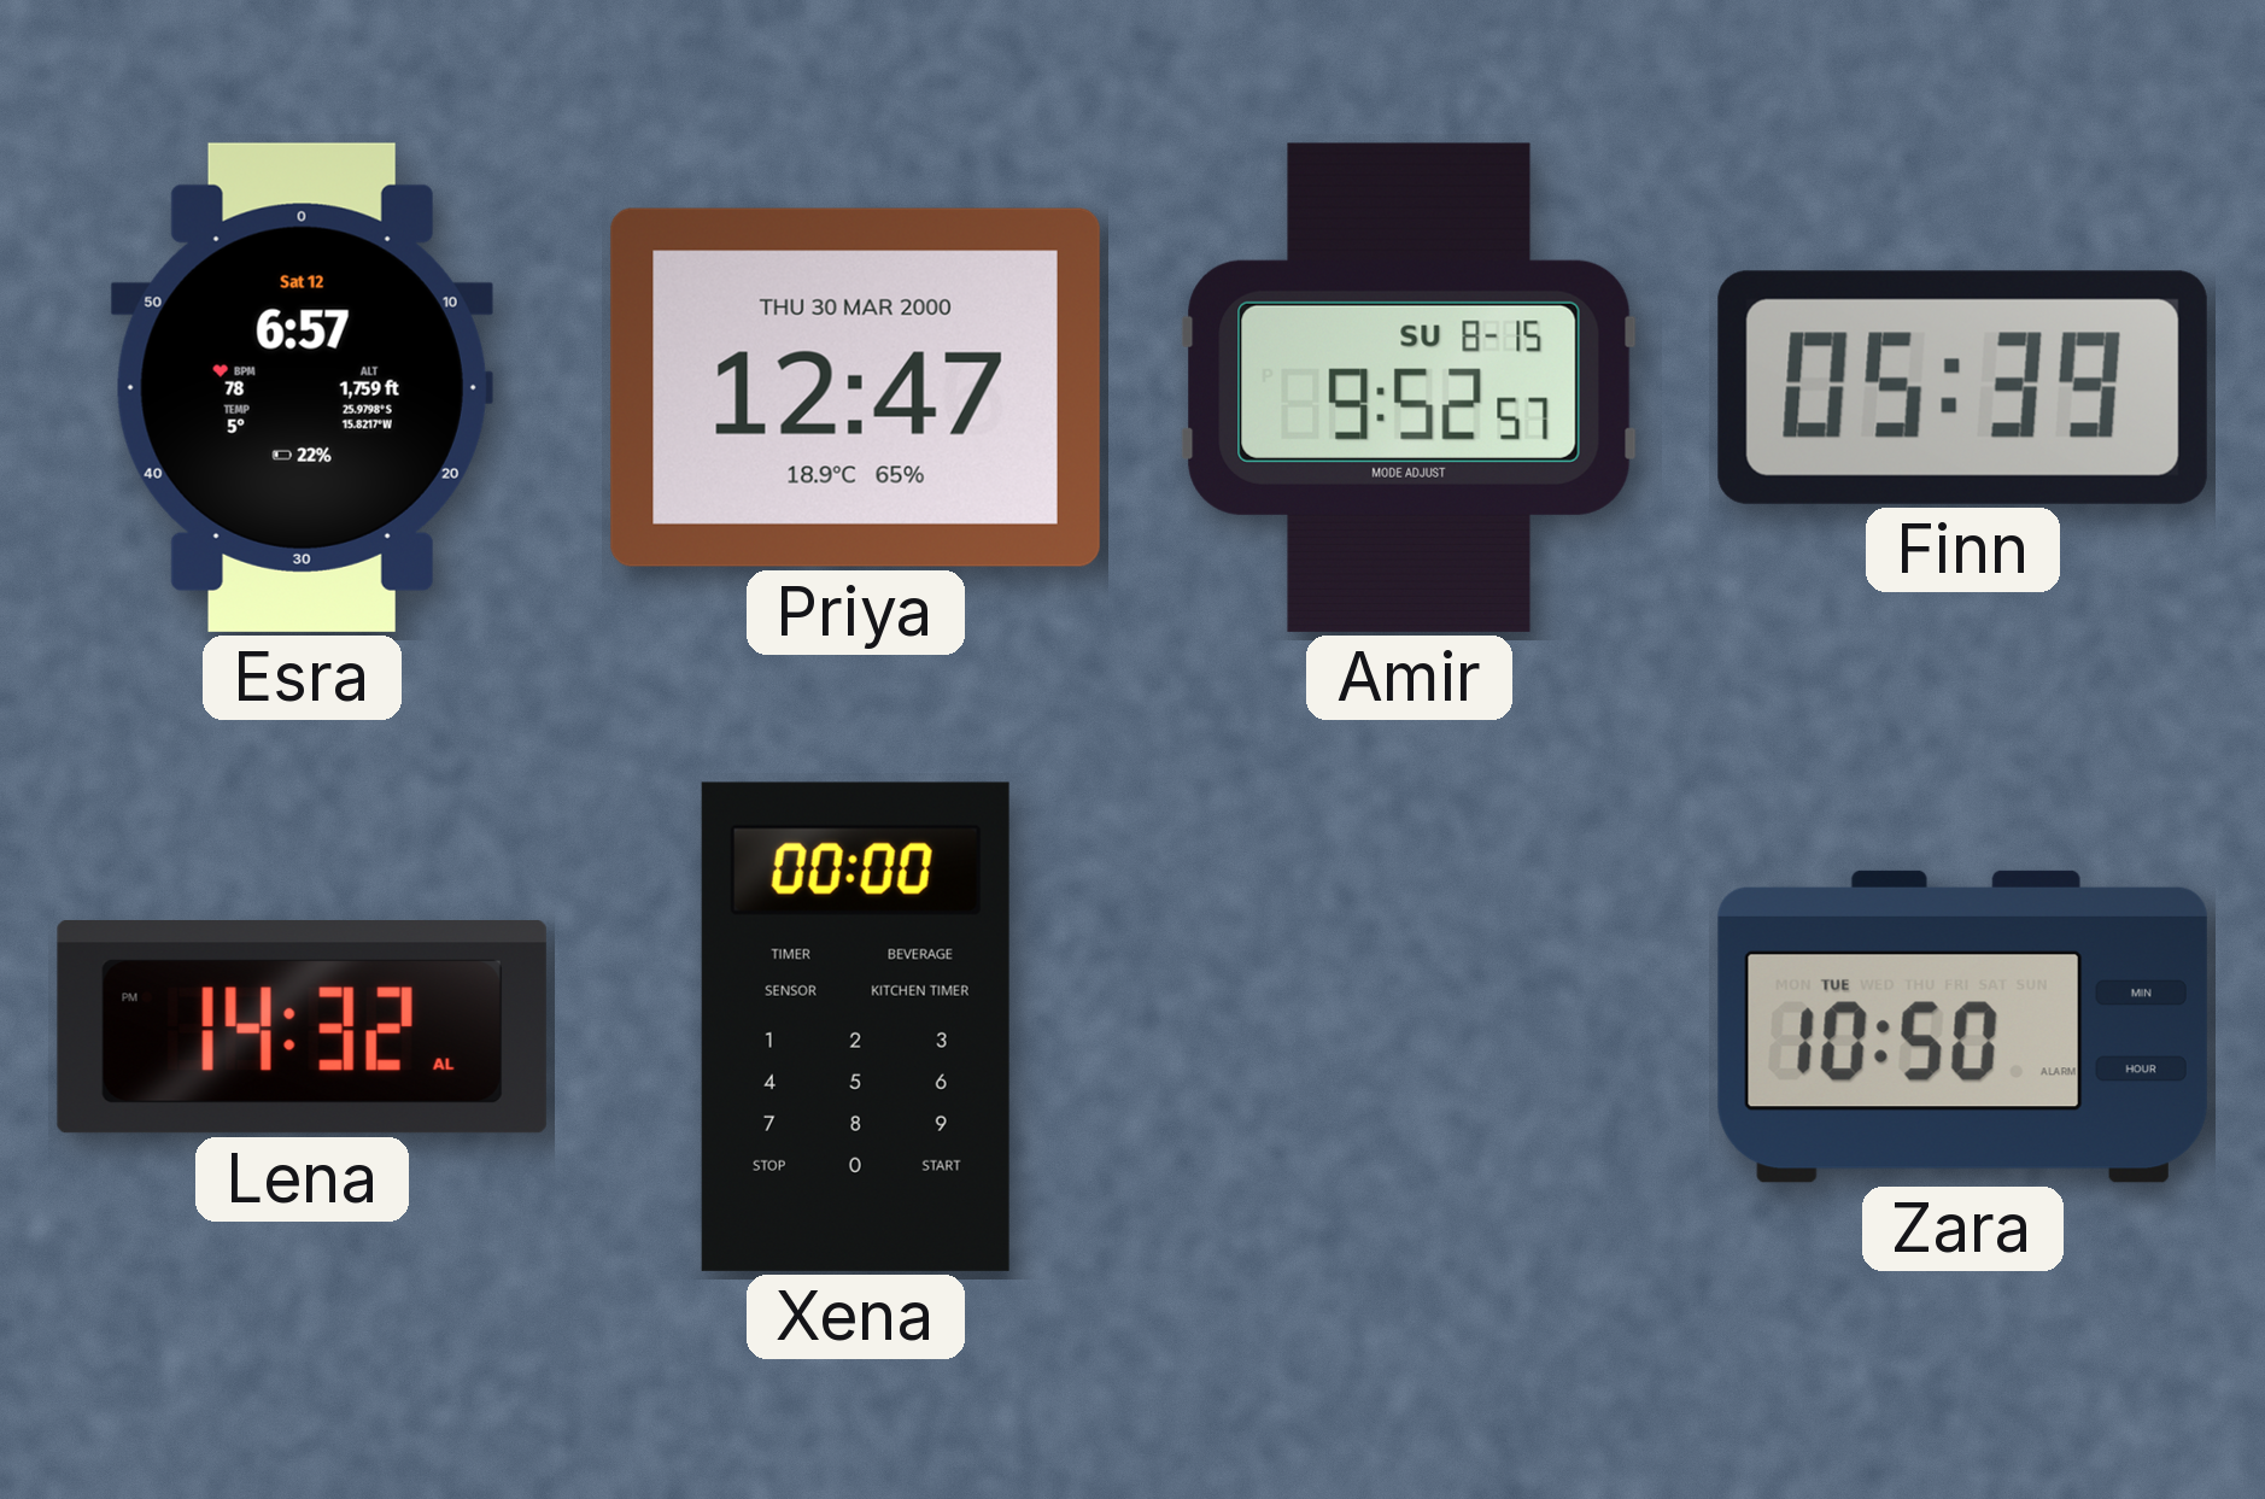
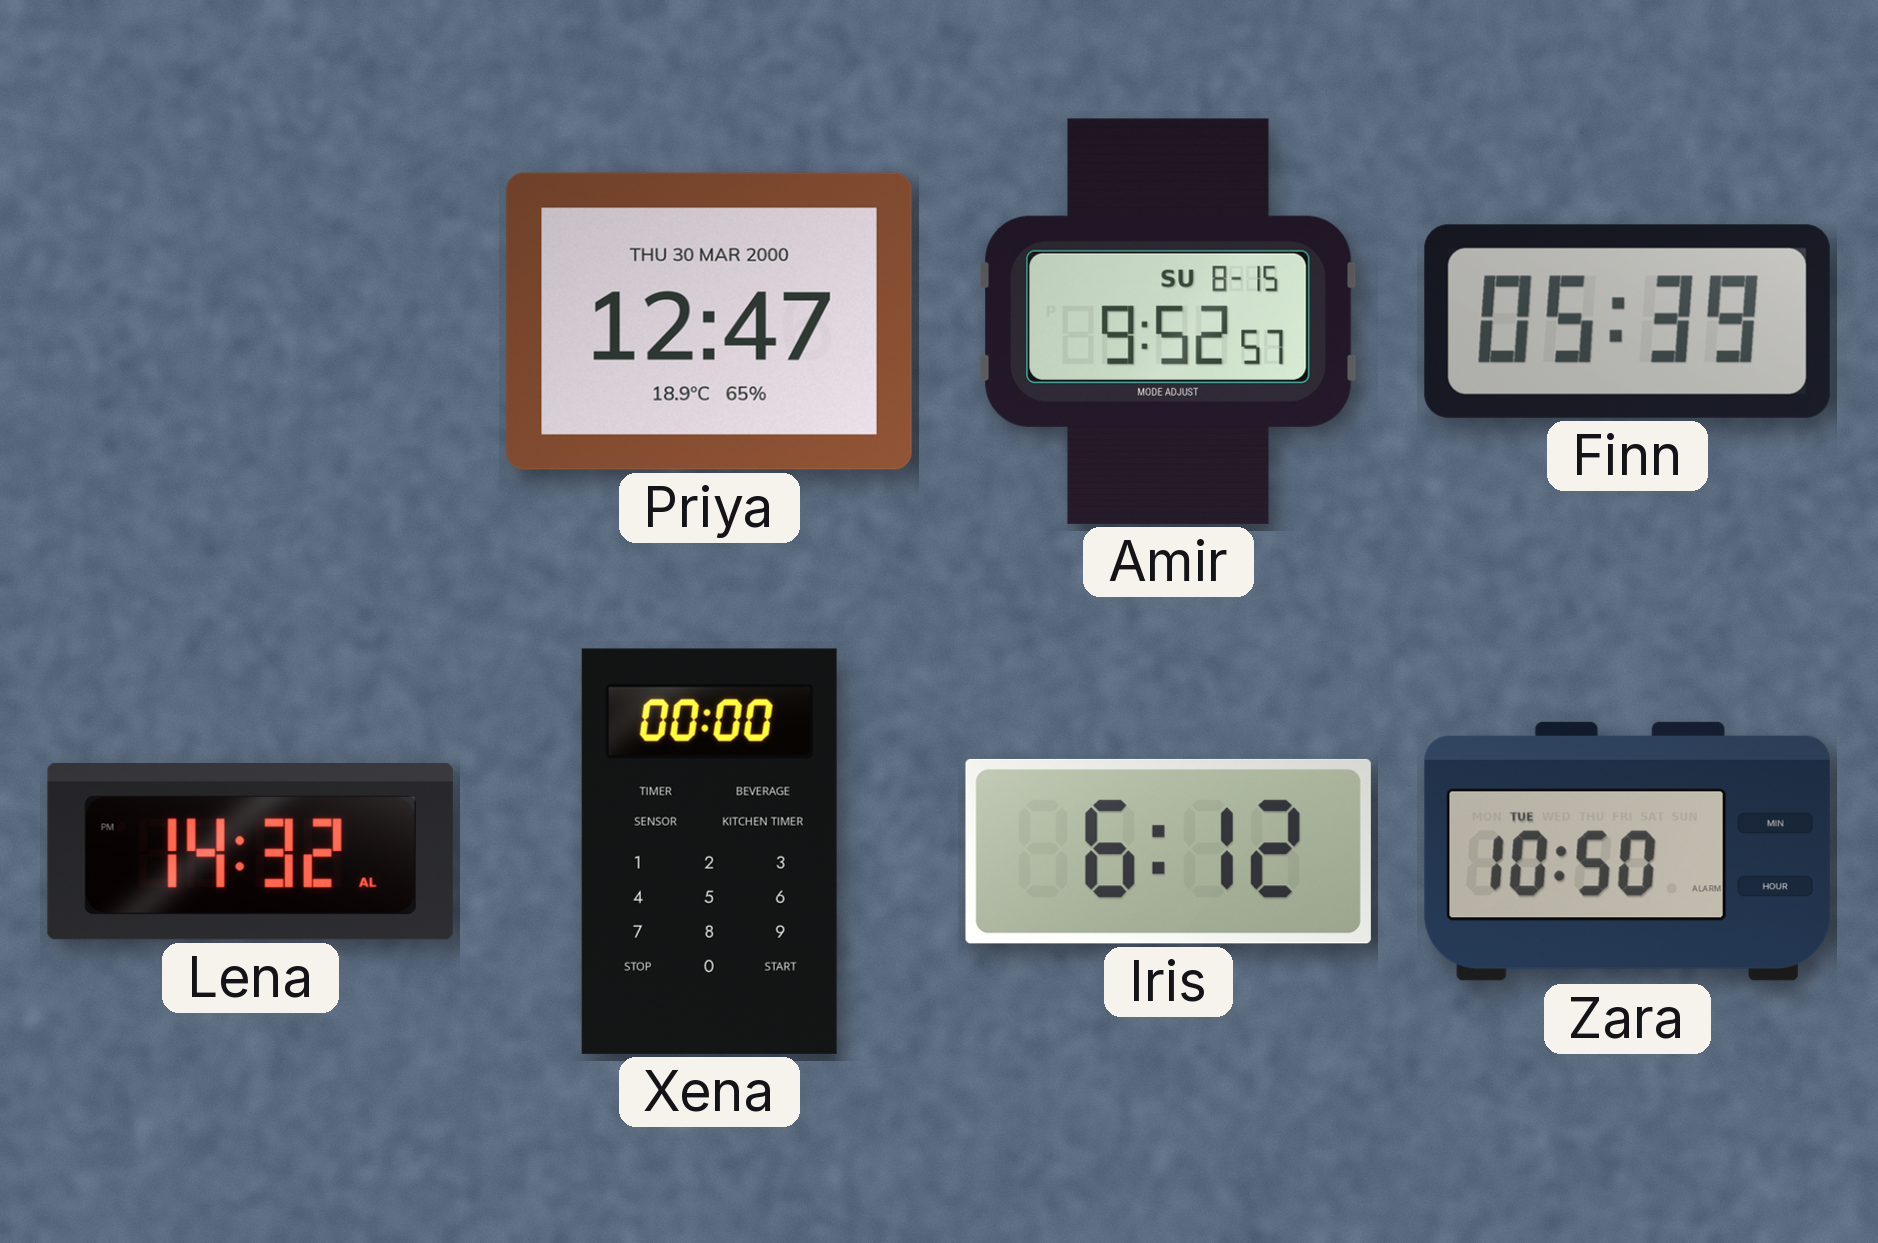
Esra: 6:57 -> none
Iris: none -> 6:12
